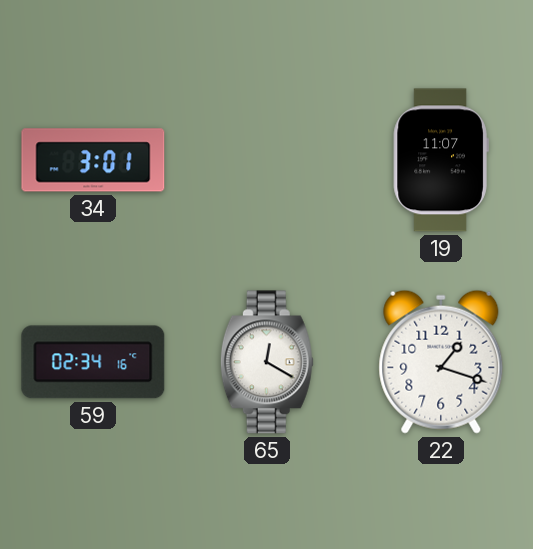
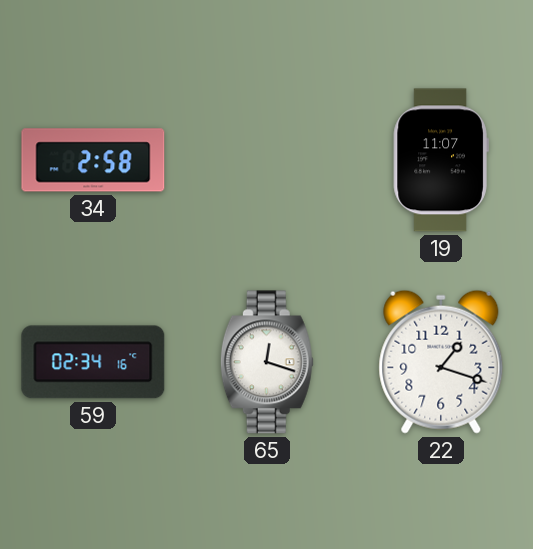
34: 3:01 -> 2:58
65: 12:20 -> 12:18
